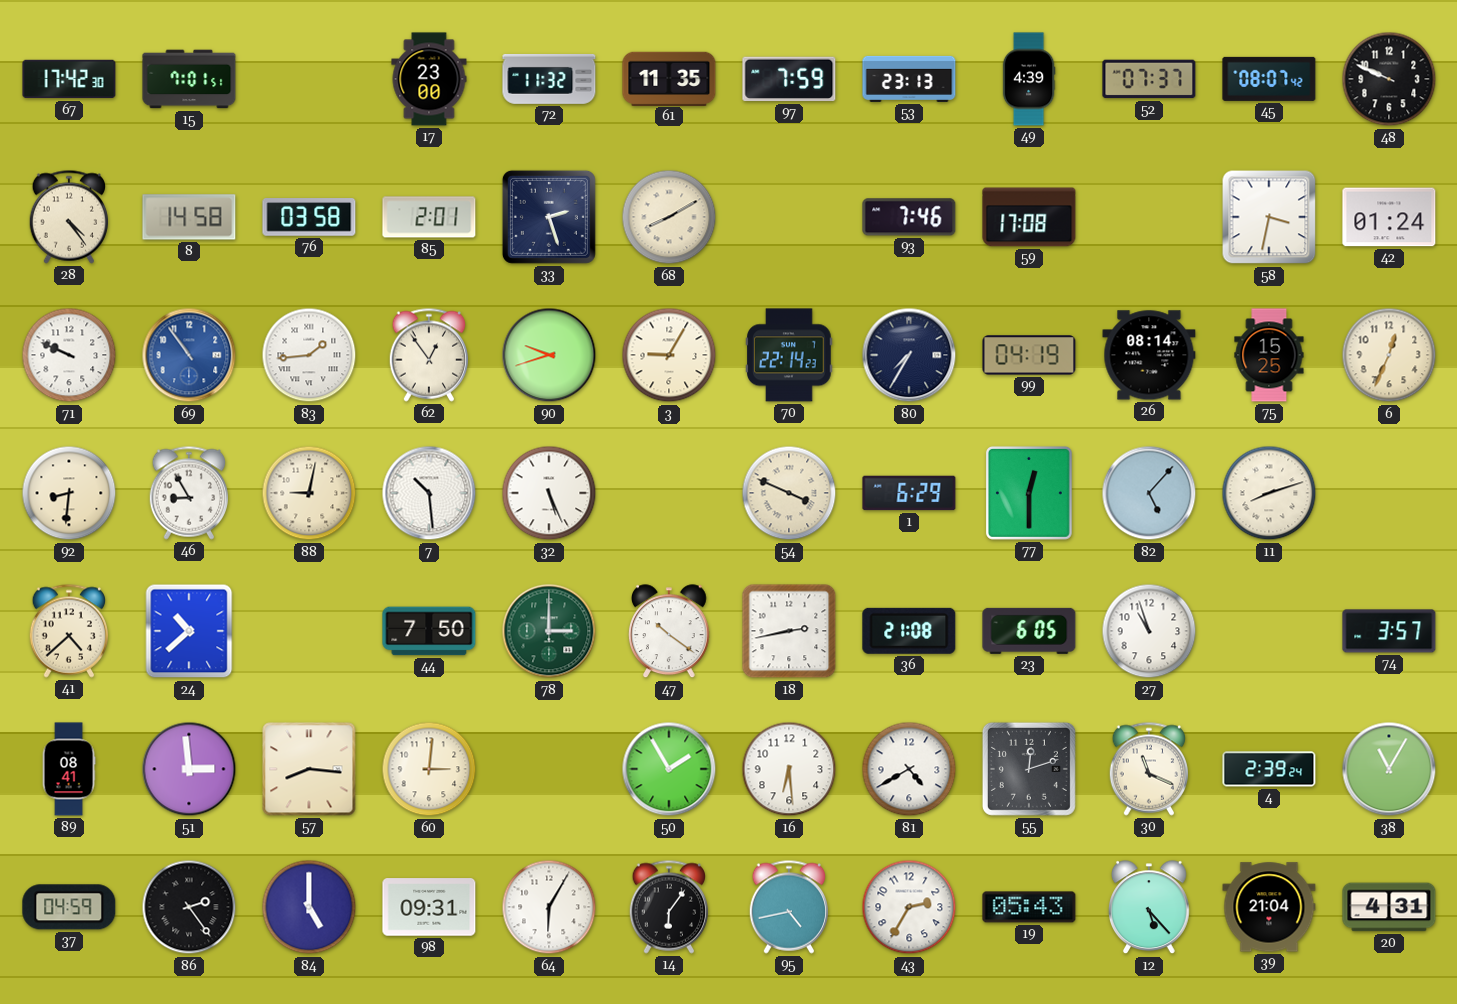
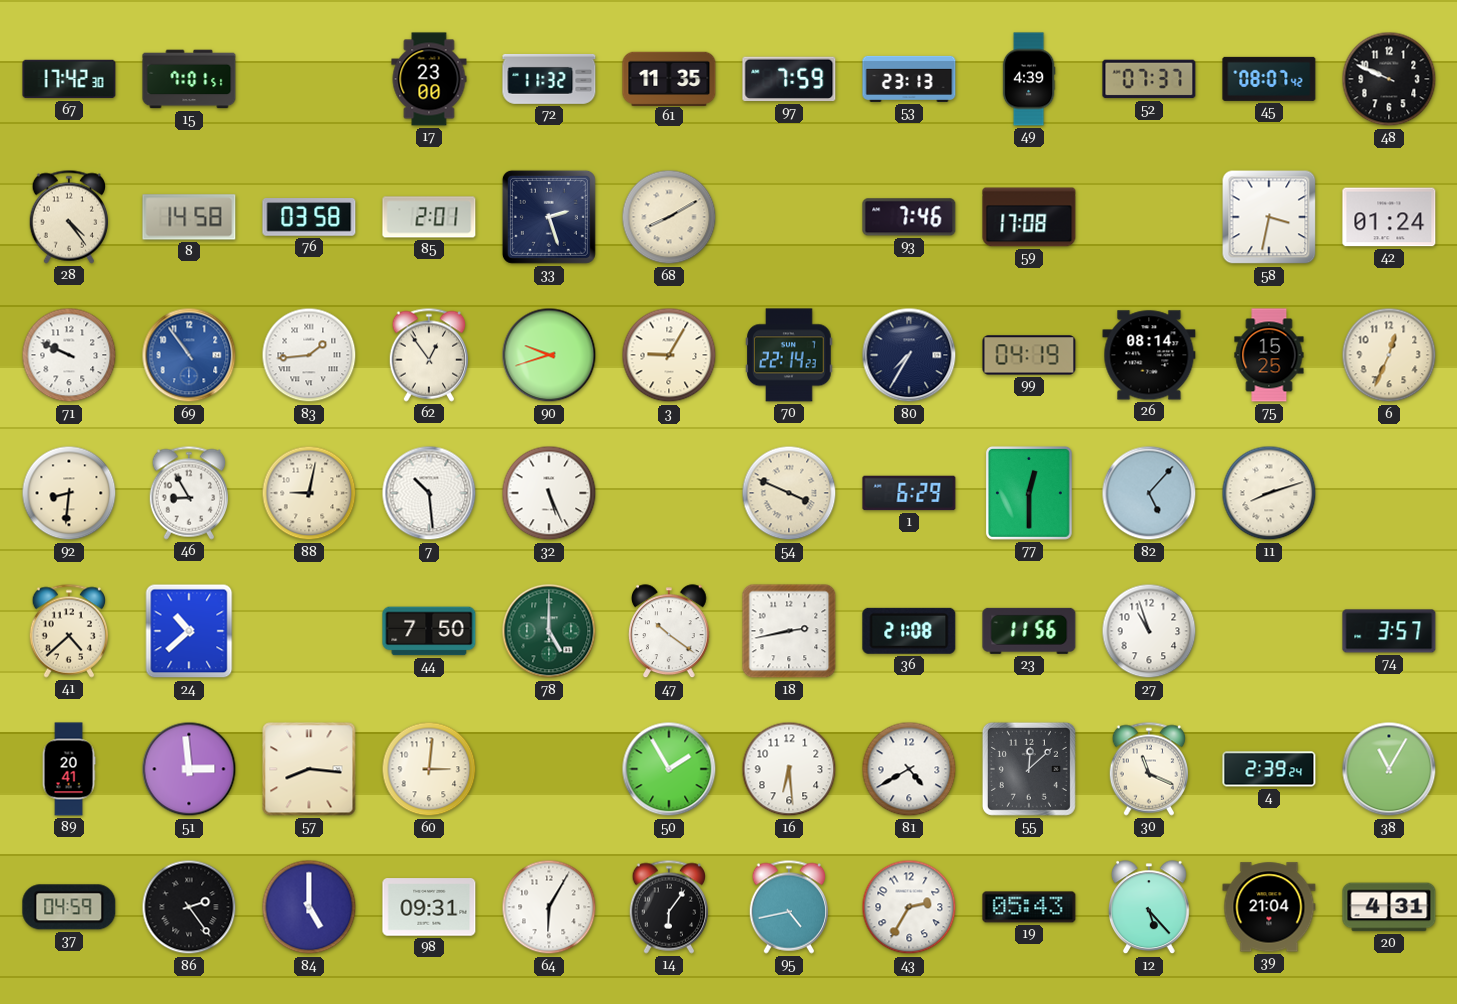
78: 3:00 -> 5:00
23: 6:05 -> 11:56
89: 08:41 -> 20:41
55: 12:12 -> 12:08
